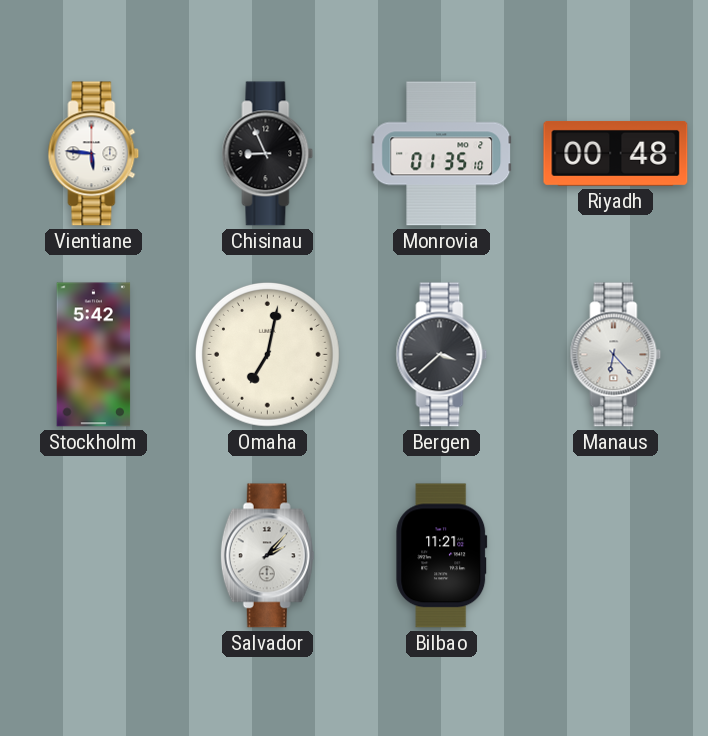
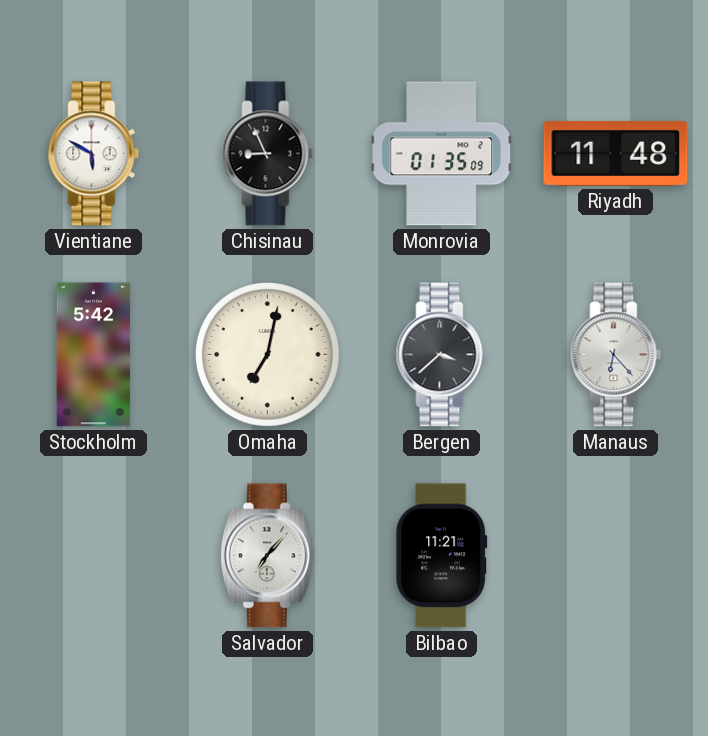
Vientiane: 5:46 -> 5:50
Monrovia: 01:35:10 -> 01:35:09
Riyadh: 00:48 -> 11:48
Salvador: 2:07 -> 7:07
